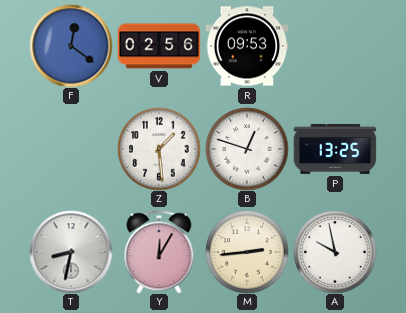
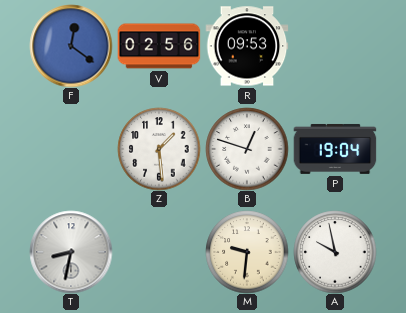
P: 13:25 -> 19:04
Y: 12:05 -> none
M: 2:44 -> 9:31
